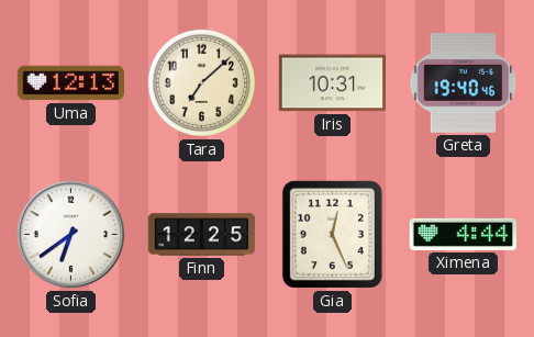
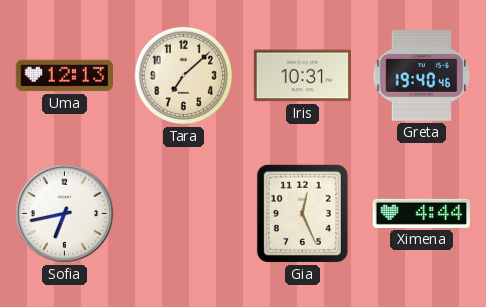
Sofia: 6:39 -> 6:43
Finn: 12:25 -> none
